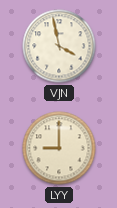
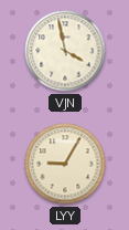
LYY: 9:00 -> 9:05
